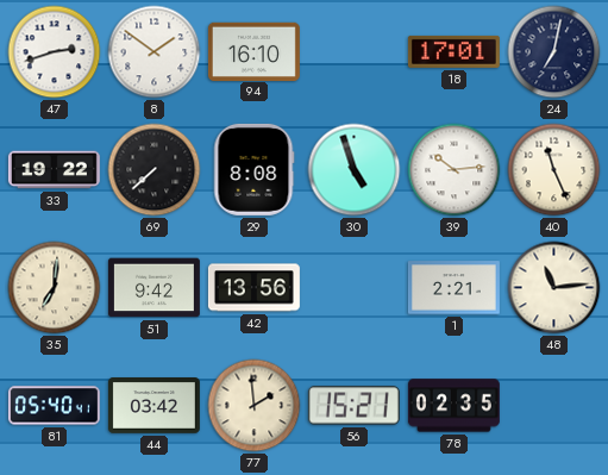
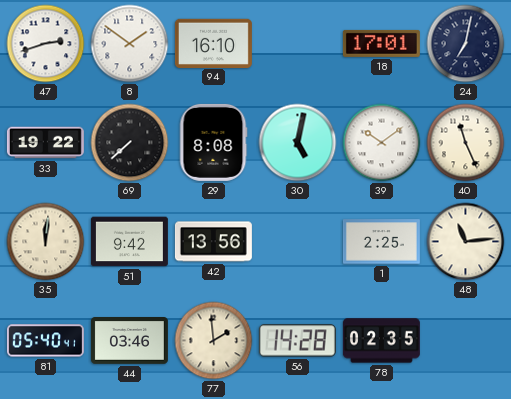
30: 4:57 -> 5:02
39: 10:14 -> 10:09
35: 7:01 -> 12:01
1: 2:21 -> 2:25
44: 03:42 -> 03:46
56: 15:21 -> 14:28
